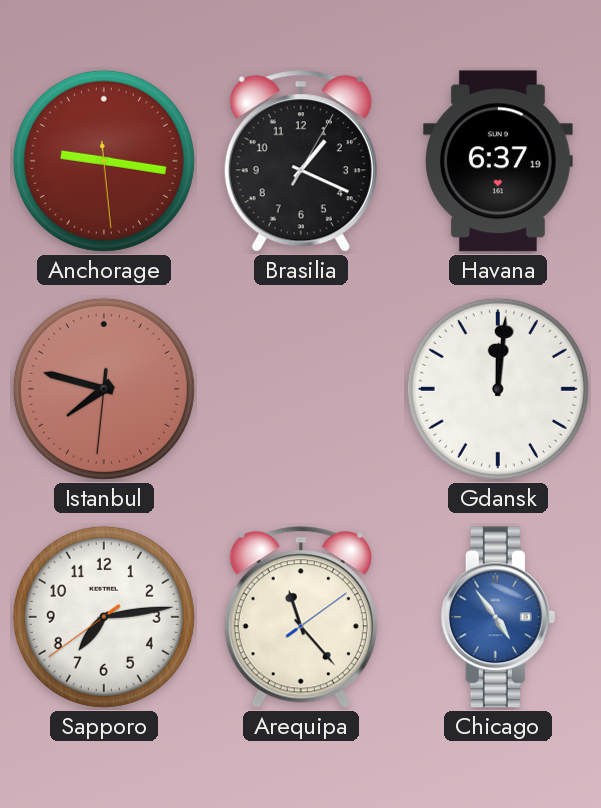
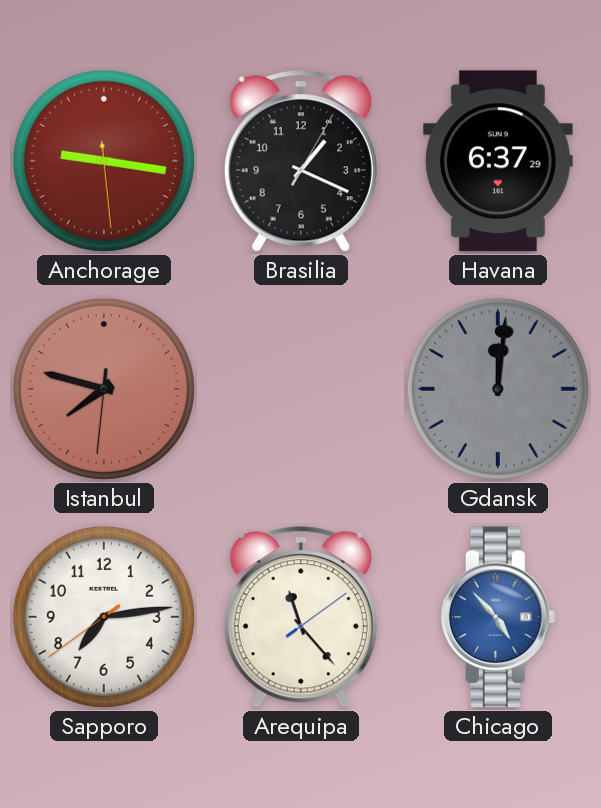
Havana: 6:37:19 -> 6:37:29
Gdansk dial: white -> grey
Chicago: 4:54 -> 4:53
